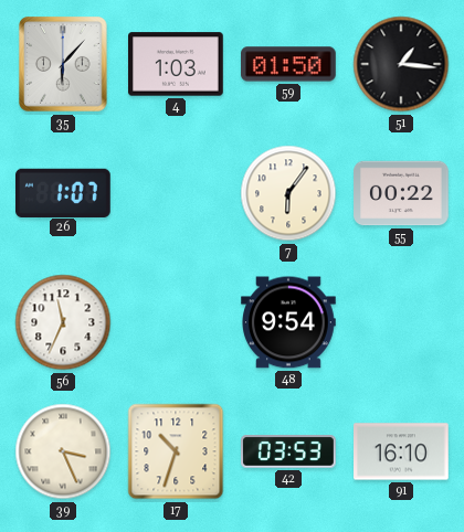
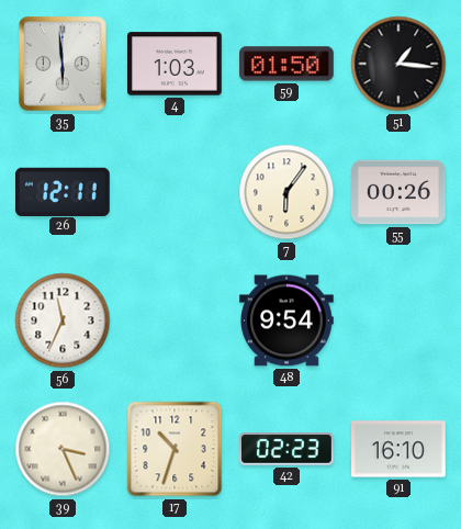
35: 6:07 -> 5:59
26: 1:07 -> 12:11
55: 00:22 -> 00:26
42: 03:53 -> 02:23
